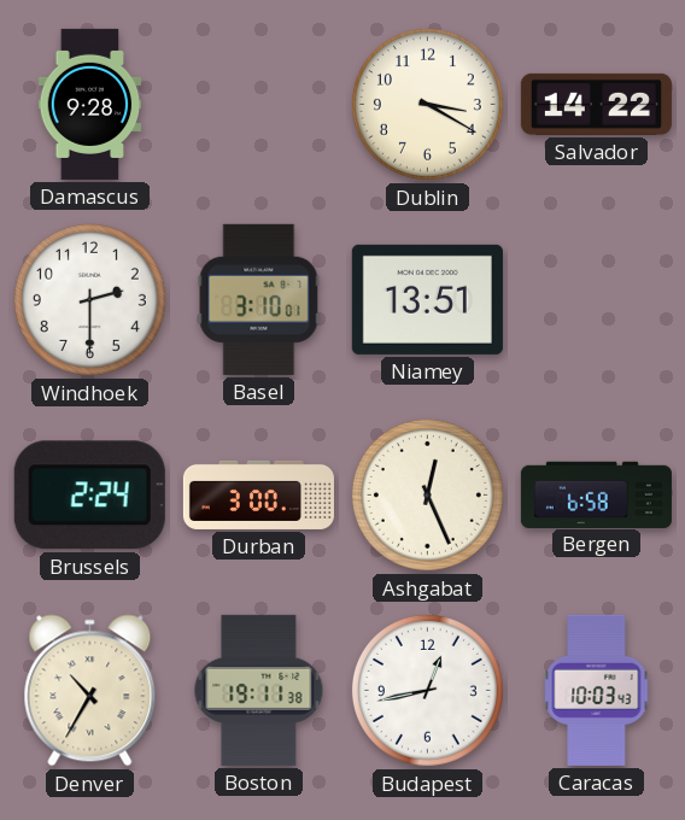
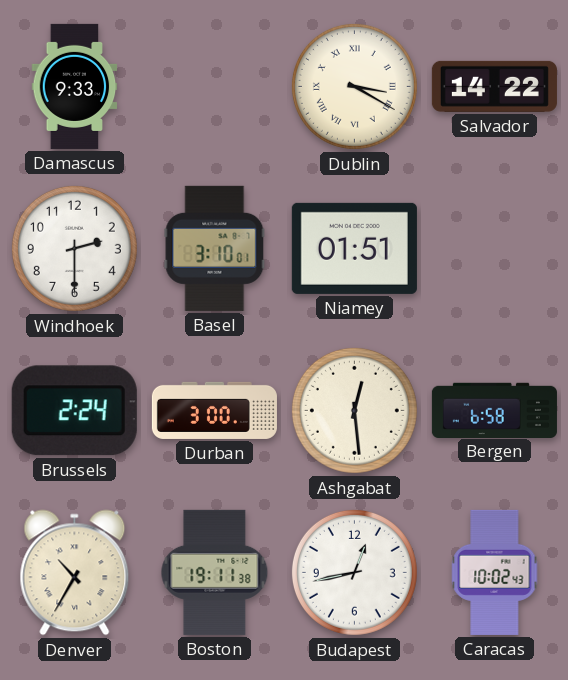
Damascus: 9:28 -> 9:33
Dublin numerals: Arabic -> Roman
Niamey: 13:51 -> 01:51
Ashgabat: 12:26 -> 12:29
Caracas: 10:03 -> 10:02
